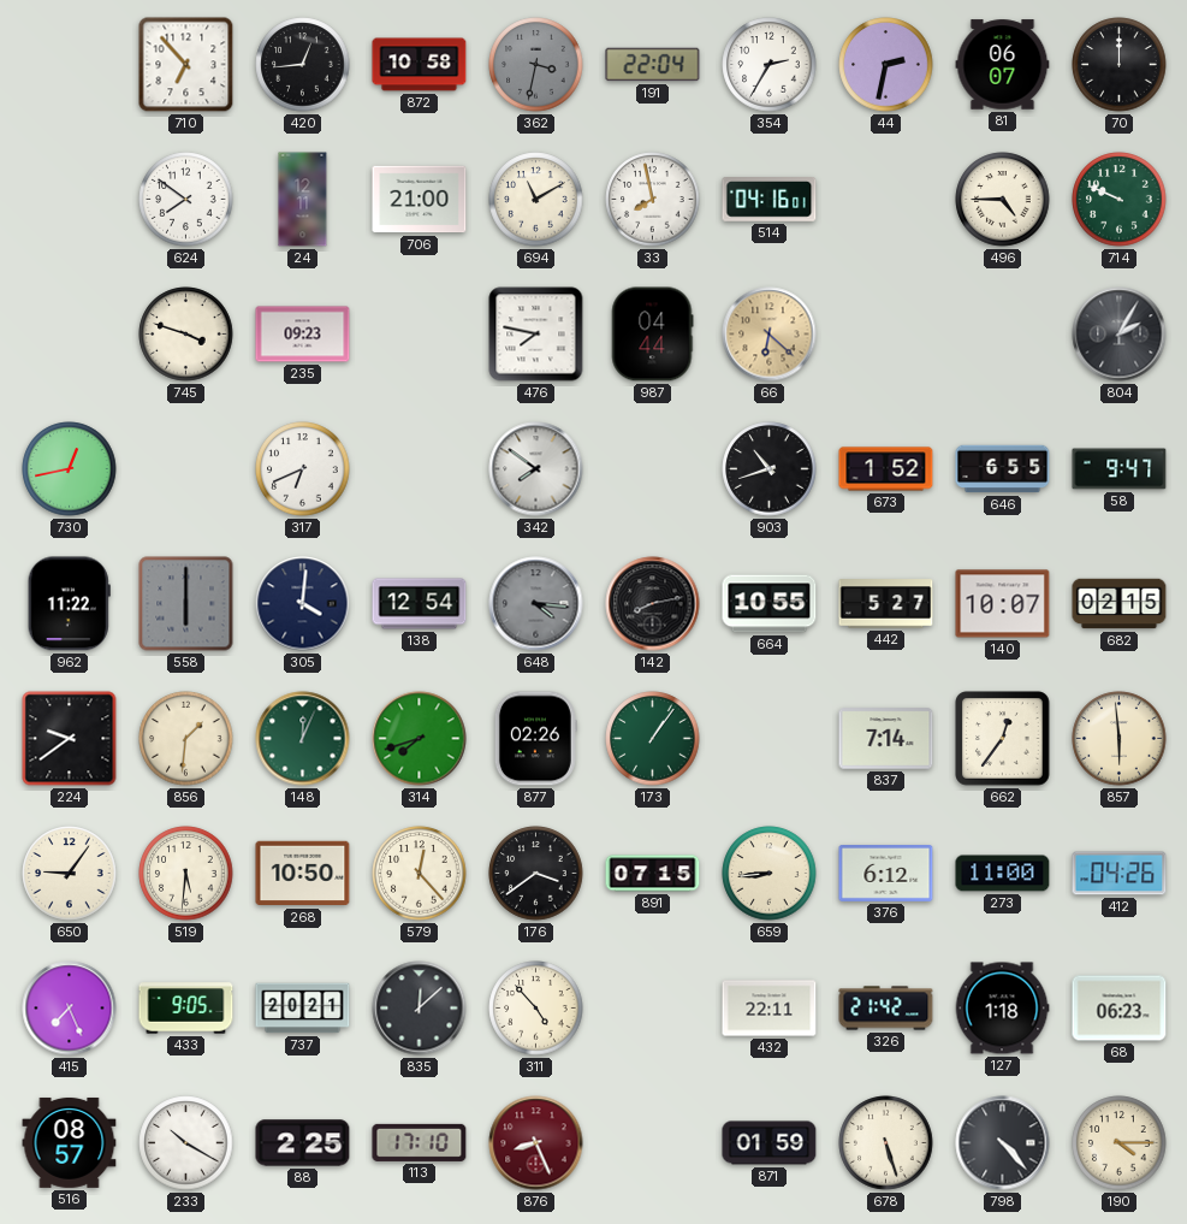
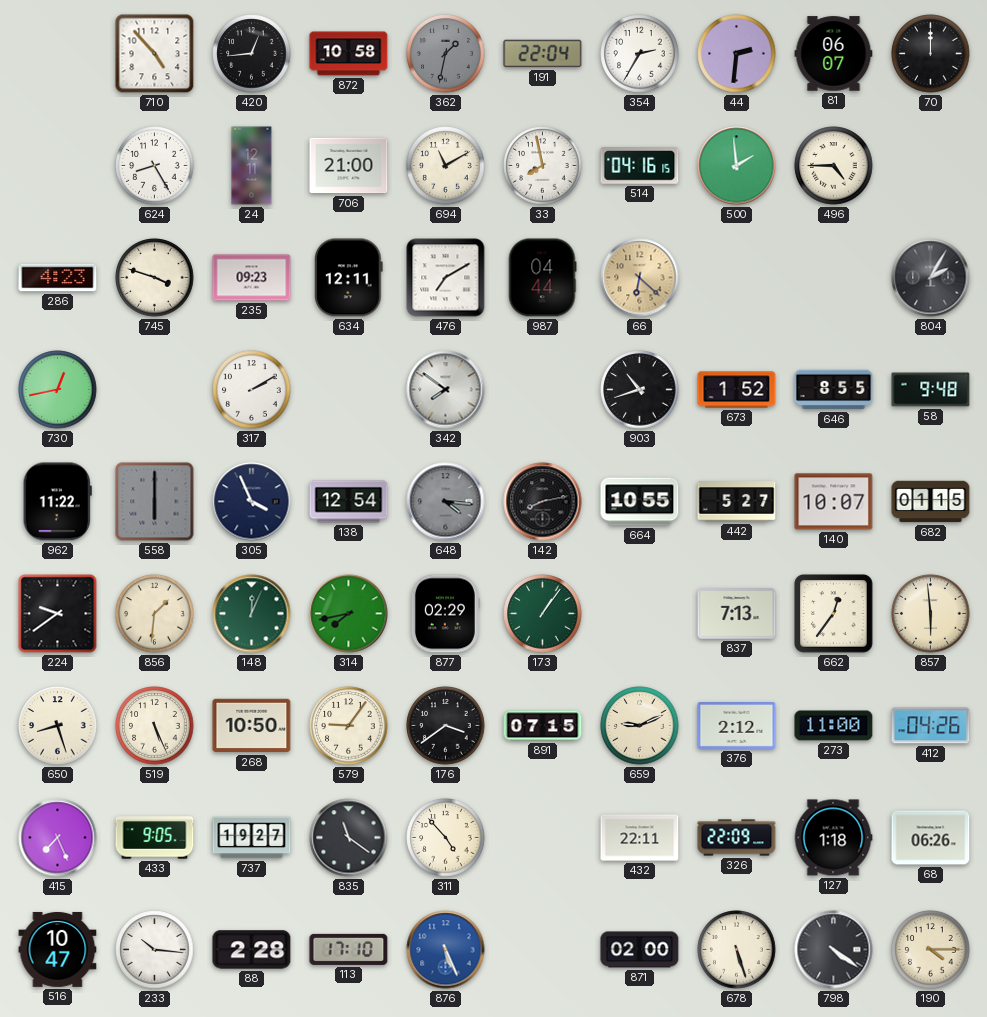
710: 6:53 -> 4:53
362: 3:32 -> 1:32
44: 2:32 -> 2:31
624: 7:51 -> 8:25
514: 04:16:01 -> 04:16:15
500: none -> 1:59
714: 9:49 -> none
286: none -> 4:23
634: none -> 12:11
476: 7:47 -> 7:10
317: 6:41 -> 2:10
646: 6:55 -> 8:55
58: 9:47 -> 9:48
305: 4:01 -> 3:56
682: 02:15 -> 01:15
314: 7:42 -> 7:43
877: 02:26 -> 02:29
837: 7:14 -> 7:13
650: 9:06 -> 8:27
519: 5:31 -> 5:26
579: 12:23 -> 9:06
659: 8:44 -> 9:11
376: 6:12 -> 2:12
737: 20:21 -> 19:27
835: 12:08 -> 11:21
326: 21:42 -> 22:09
68: 06:23 -> 06:26
516: 08:57 -> 10:47
233: 10:20 -> 10:16
88: 2:25 -> 2:28
876: 8:26 -> 5:26
876 dial: burgundy -> blue
871: 01:59 -> 02:00
798: 4:23 -> 4:21
